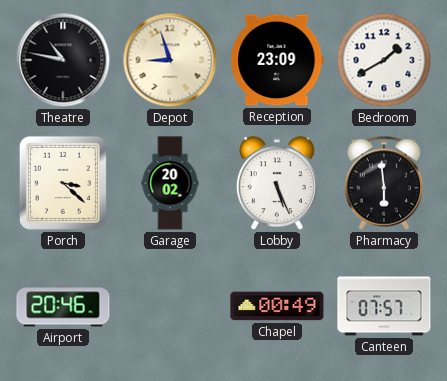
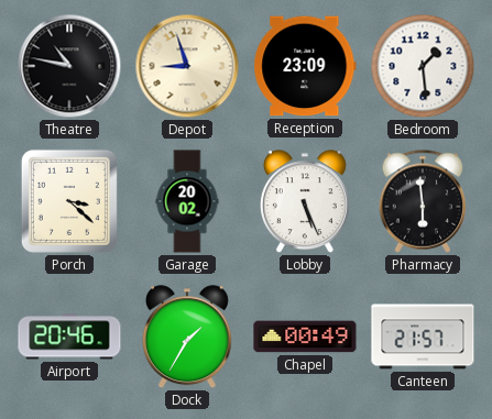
Bedroom: 1:40 -> 1:29
Dock: none -> 1:35
Canteen: 07:57 -> 21:57
